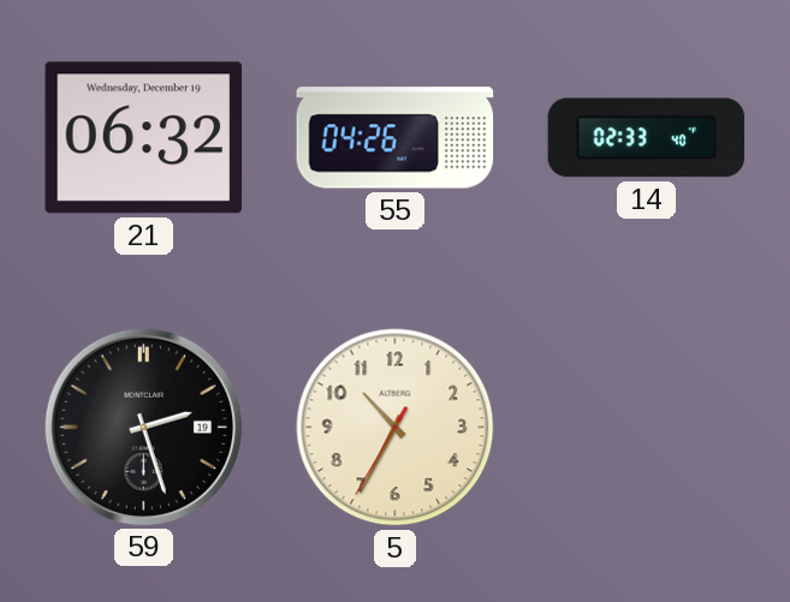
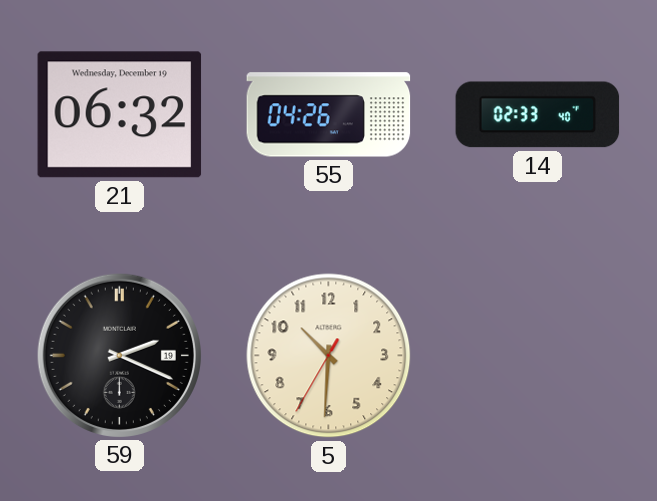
59: 2:27 -> 2:19
5: 10:34 -> 10:30
